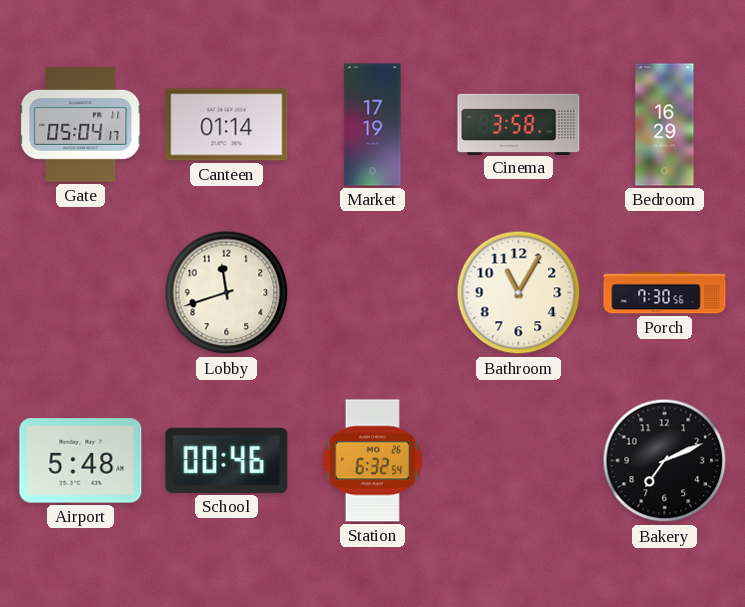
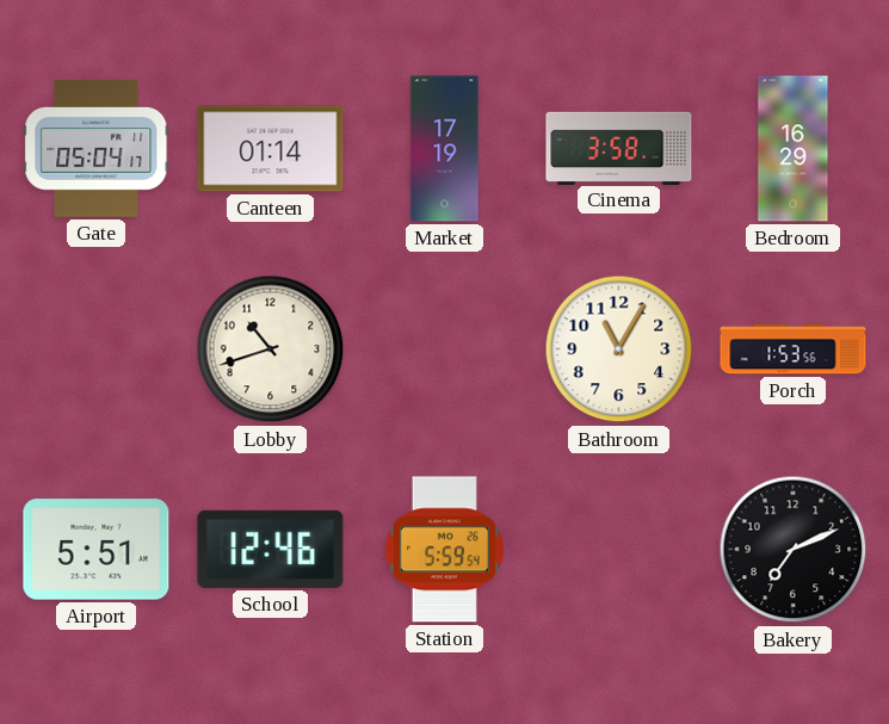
Lobby: 11:42 -> 10:42
Porch: 7:30 -> 1:53
Airport: 5:48 -> 5:51
School: 00:46 -> 12:46
Station: 6:32 -> 5:59
